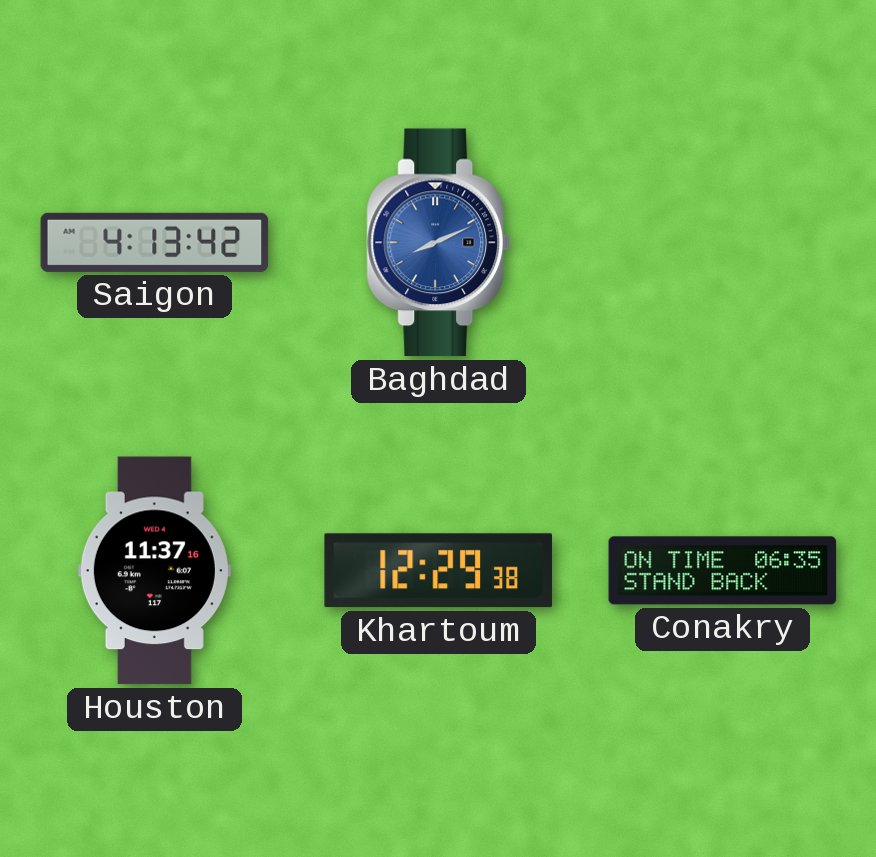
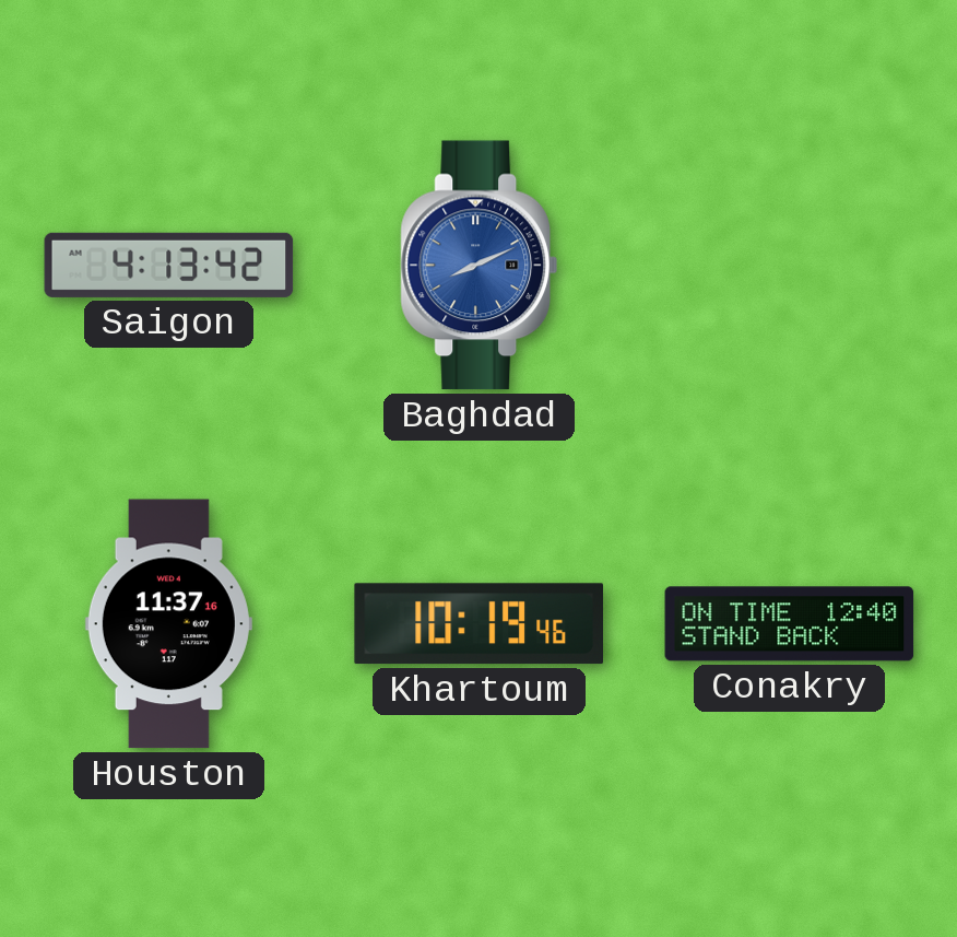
Khartoum: 12:29 -> 10:19
Conakry: 06:35 -> 12:40
